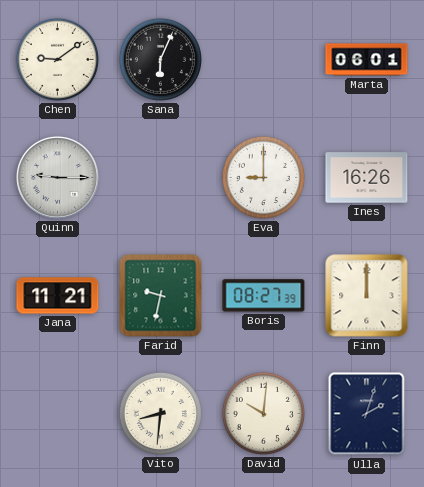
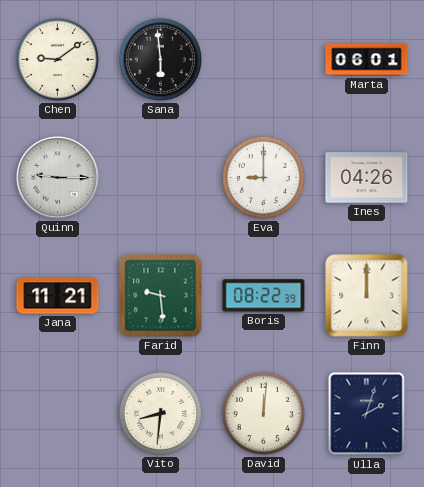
Sana: 6:04 -> 5:59
Ines: 16:26 -> 04:26
Farid: 9:32 -> 9:29
Boris: 08:27 -> 08:22
David: 10:01 -> 12:01
